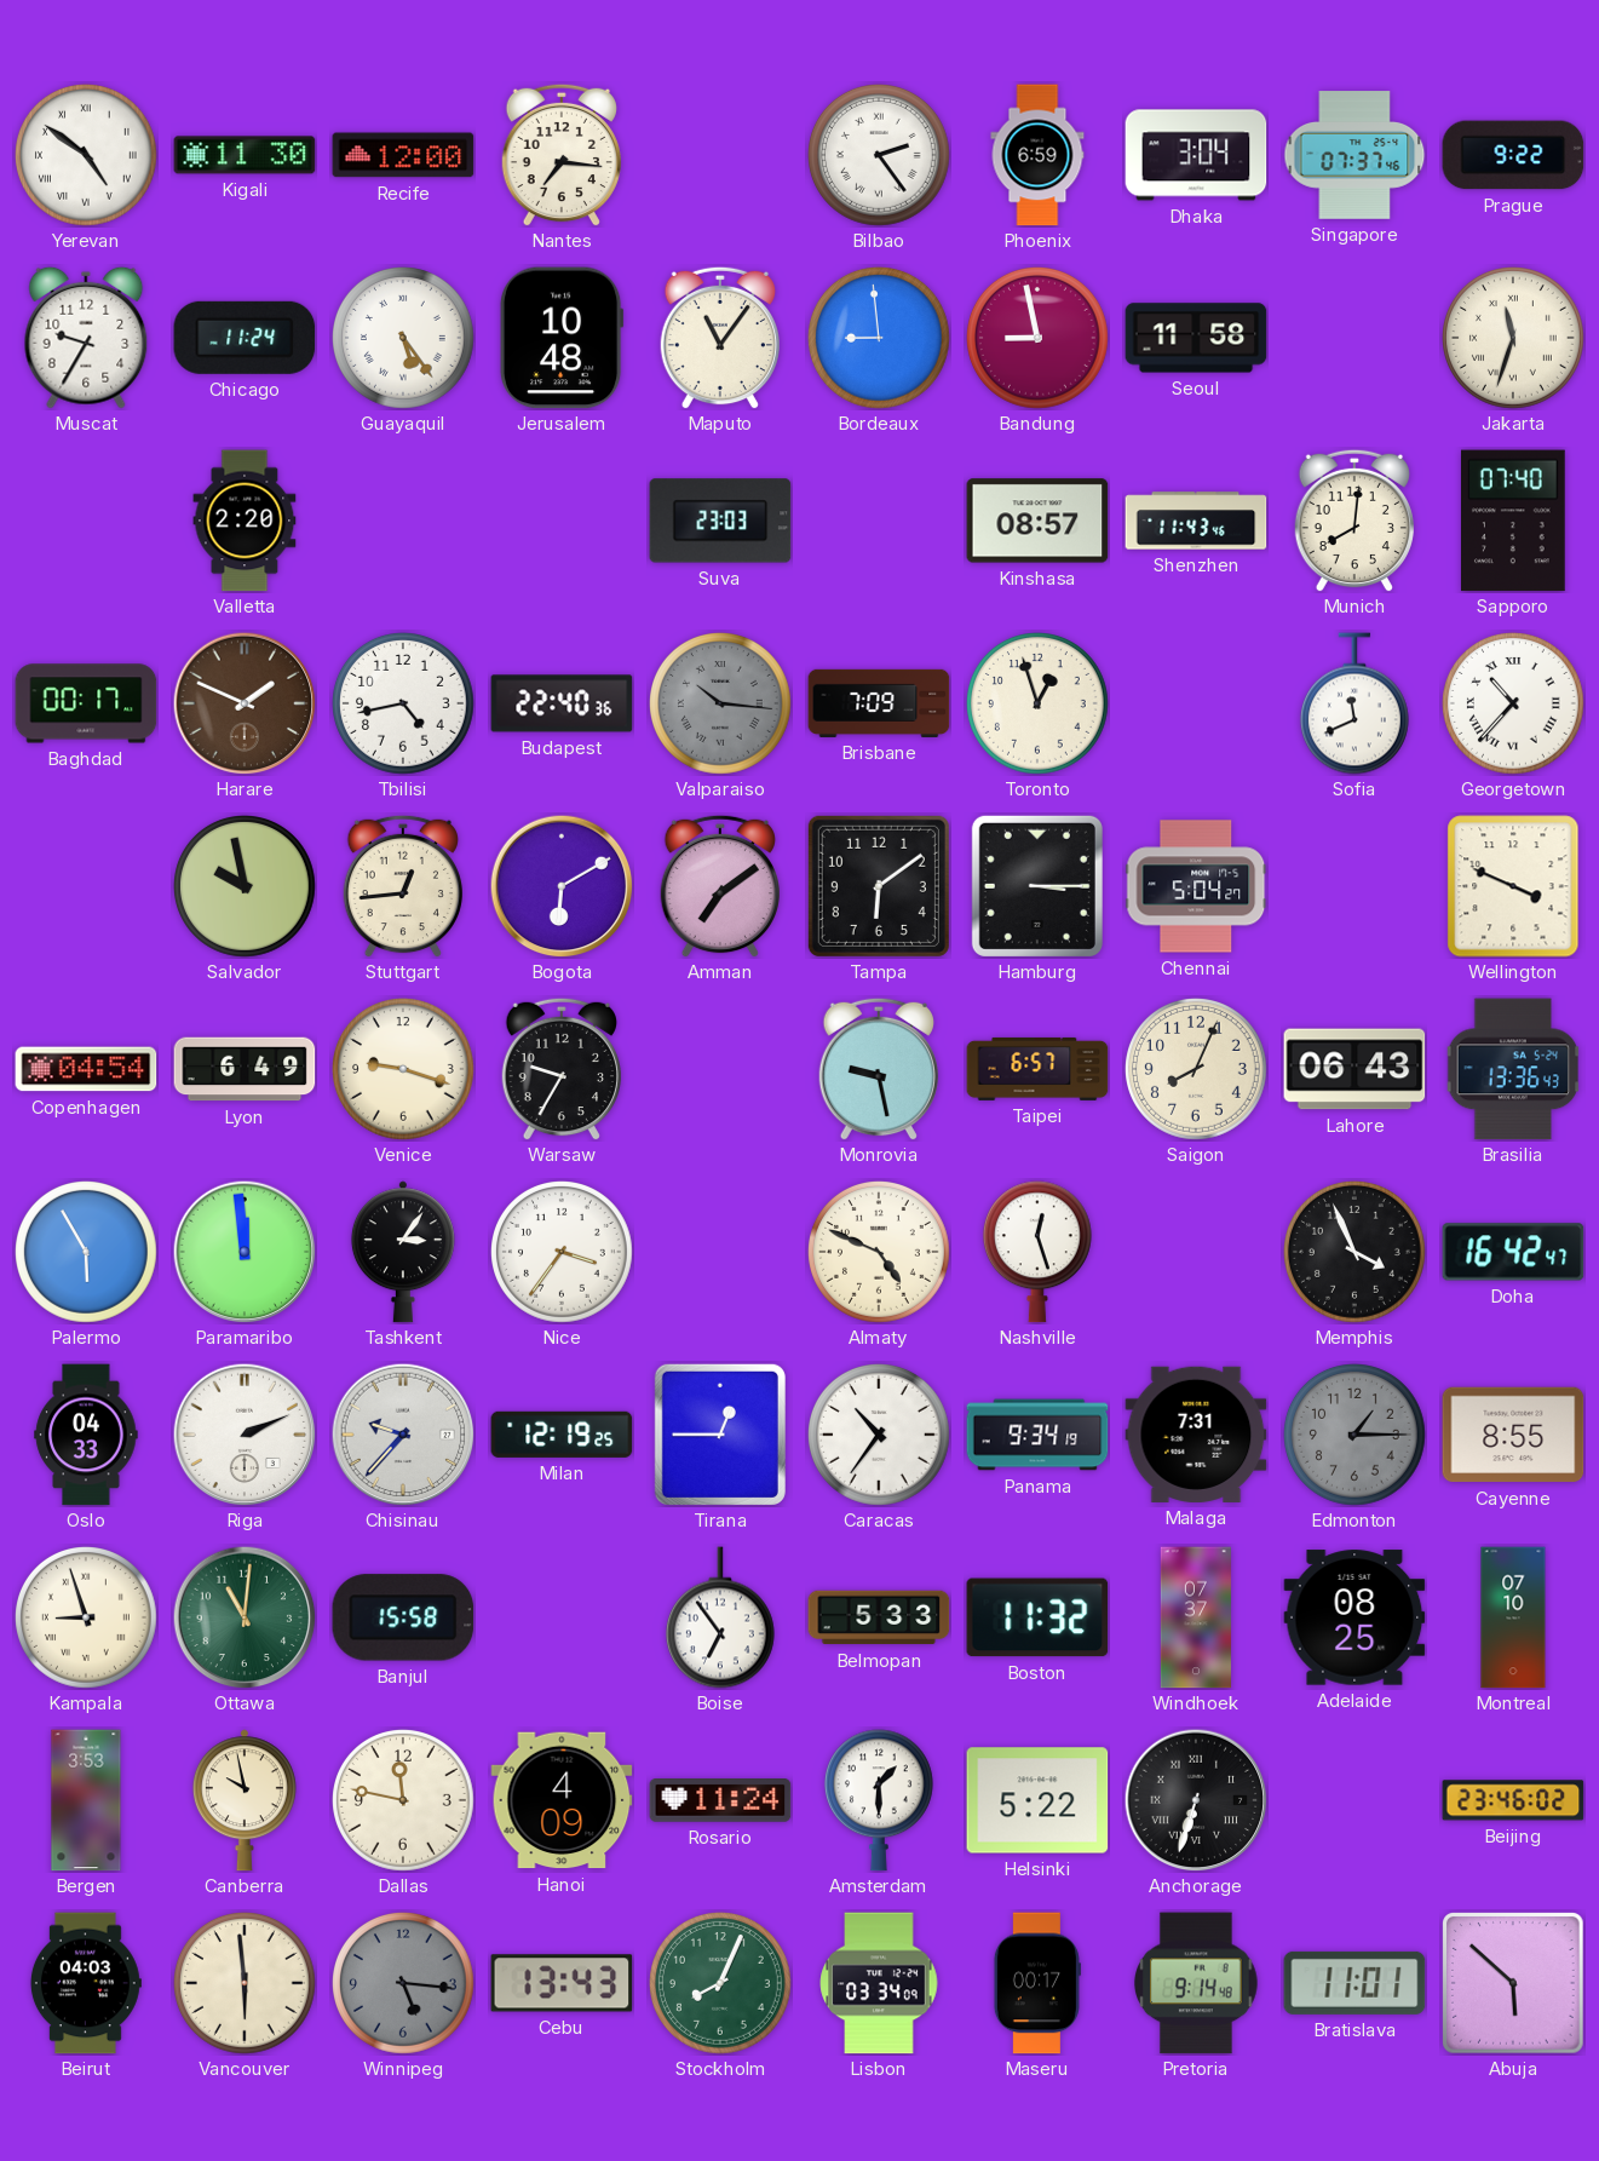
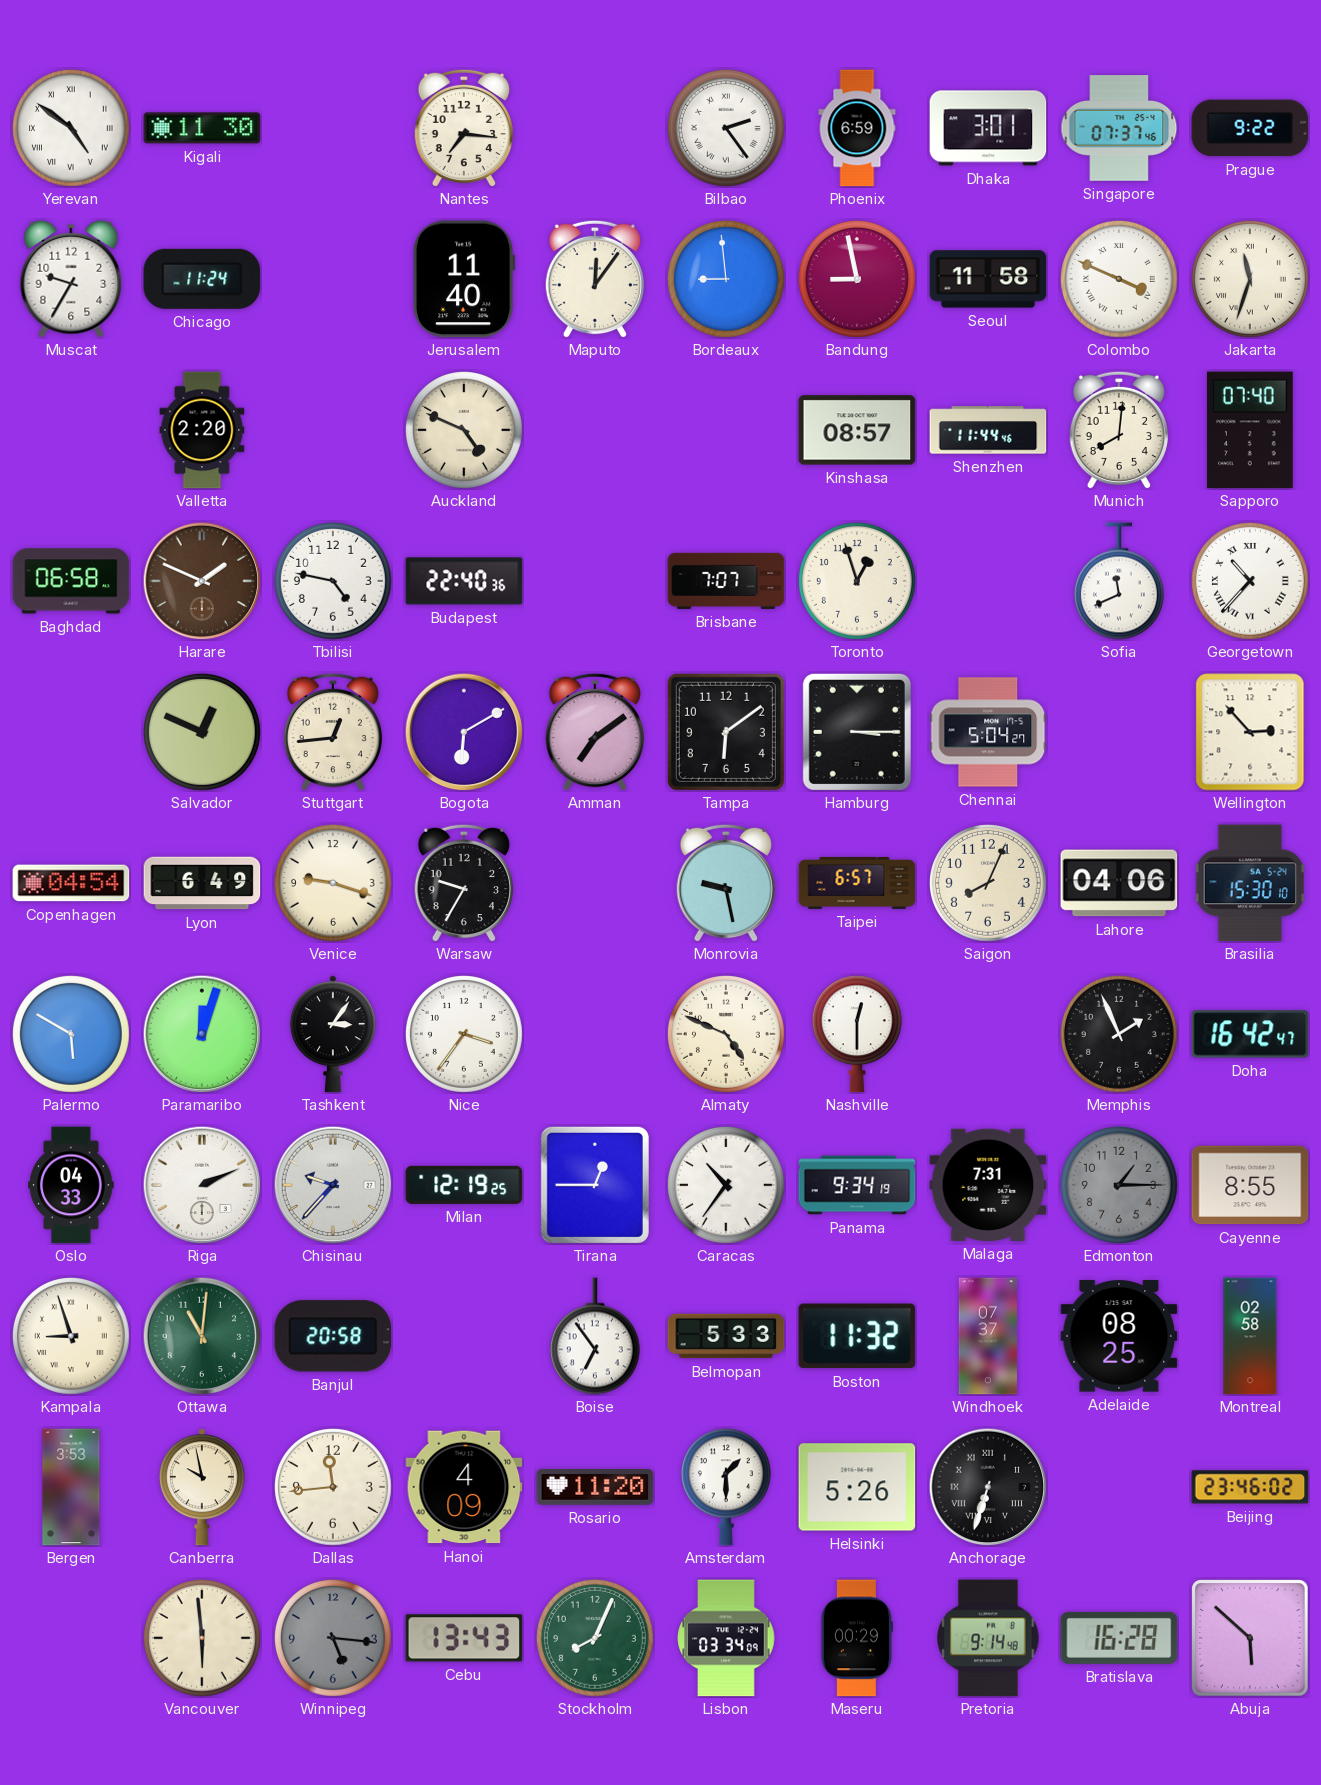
Recife: 12:00 -> none
Dhaka: 3:04 -> 3:01
Guayaquil: 5:24 -> none
Jerusalem: 10:48 -> 11:40
Maputo: 11:06 -> 12:06
Colombo: none -> 3:49
Auckland: none -> 4:49
Suva: 23:03 -> none
Shenzhen: 11:43 -> 11:44
Baghdad: 00:17 -> 06:58
Tbilisi: 4:43 -> 4:47
Valparaiso: 10:16 -> none
Brisbane: 7:09 -> 7:07
Salvador: 9:58 -> 12:49
Wellington: 3:49 -> 2:53
Lahore: 06:43 -> 04:06
Brasilia: 13:36 -> 15:30
Palermo: 5:55 -> 5:50
Paramaribo: 11:59 -> 12:03
Nashville: 12:27 -> 12:30
Memphis: 3:56 -> 1:56
Banjul: 15:58 -> 20:58
Montreal: 07:10 -> 02:58
Dallas: 11:47 -> 11:44
Rosario: 11:24 -> 11:20
Helsinki: 5:22 -> 5:26
Beirut: 04:03 -> none
Maseru: 00:17 -> 00:29
Bratislava: 11:01 -> 16:28
